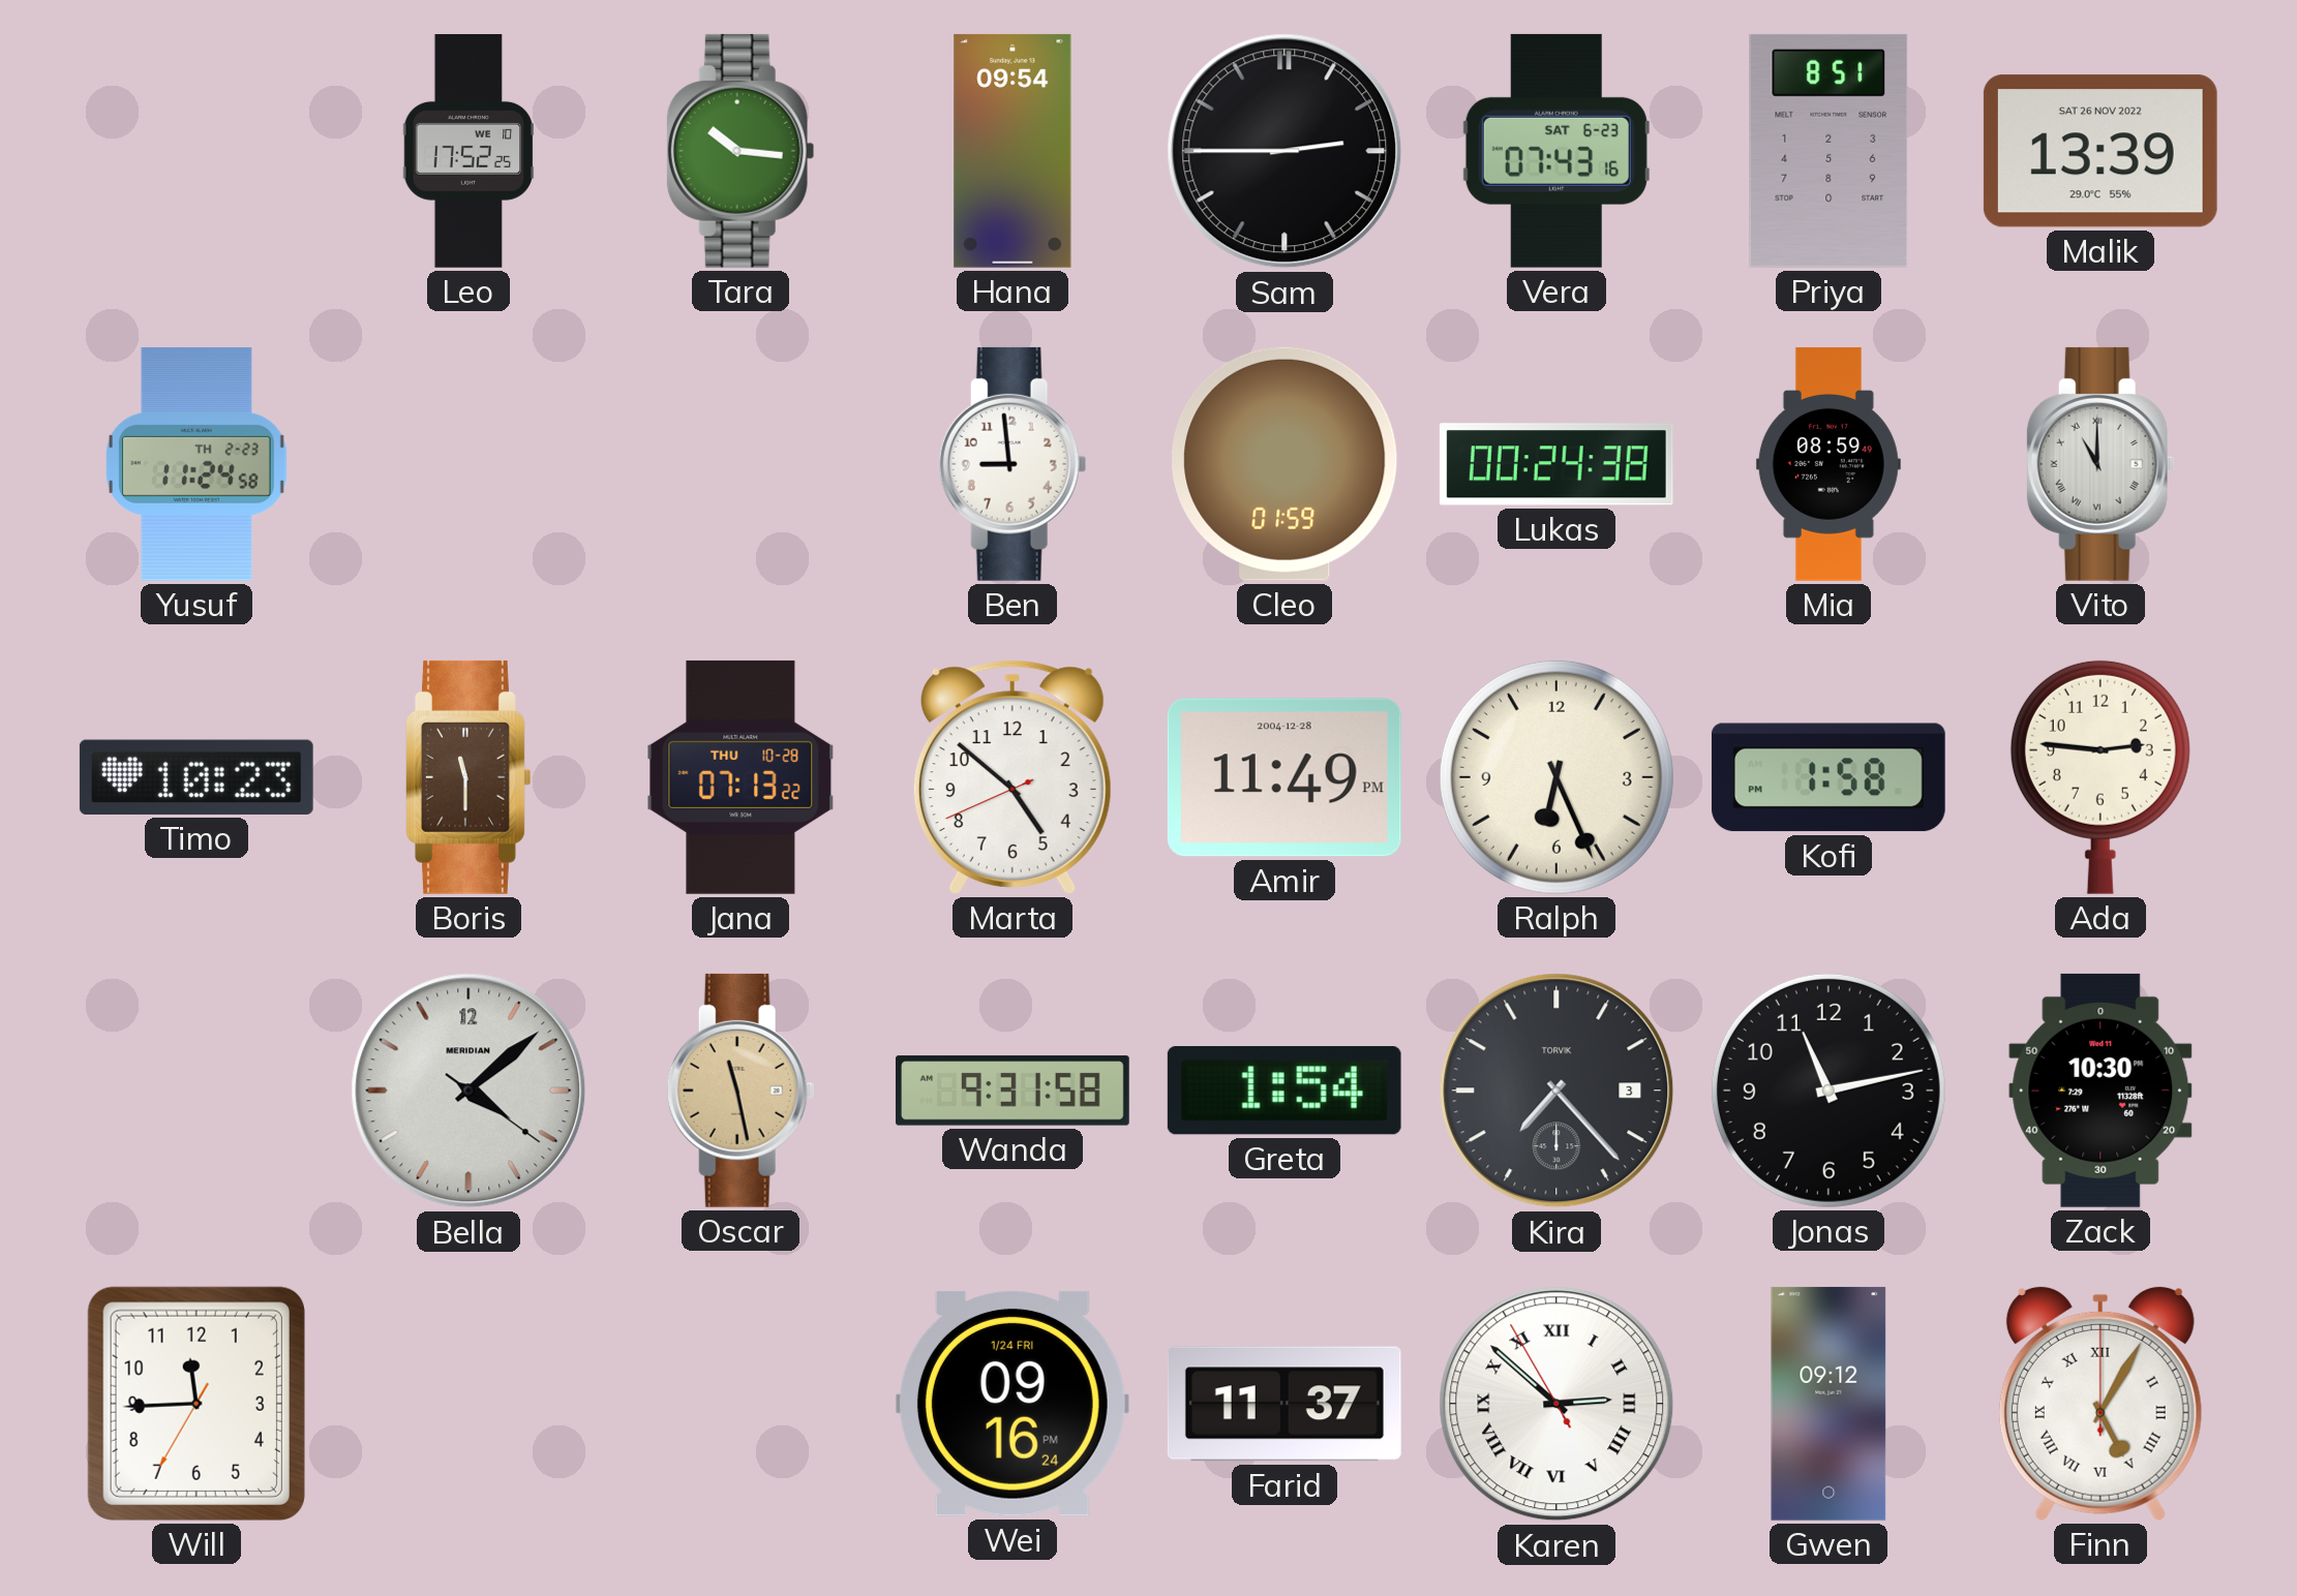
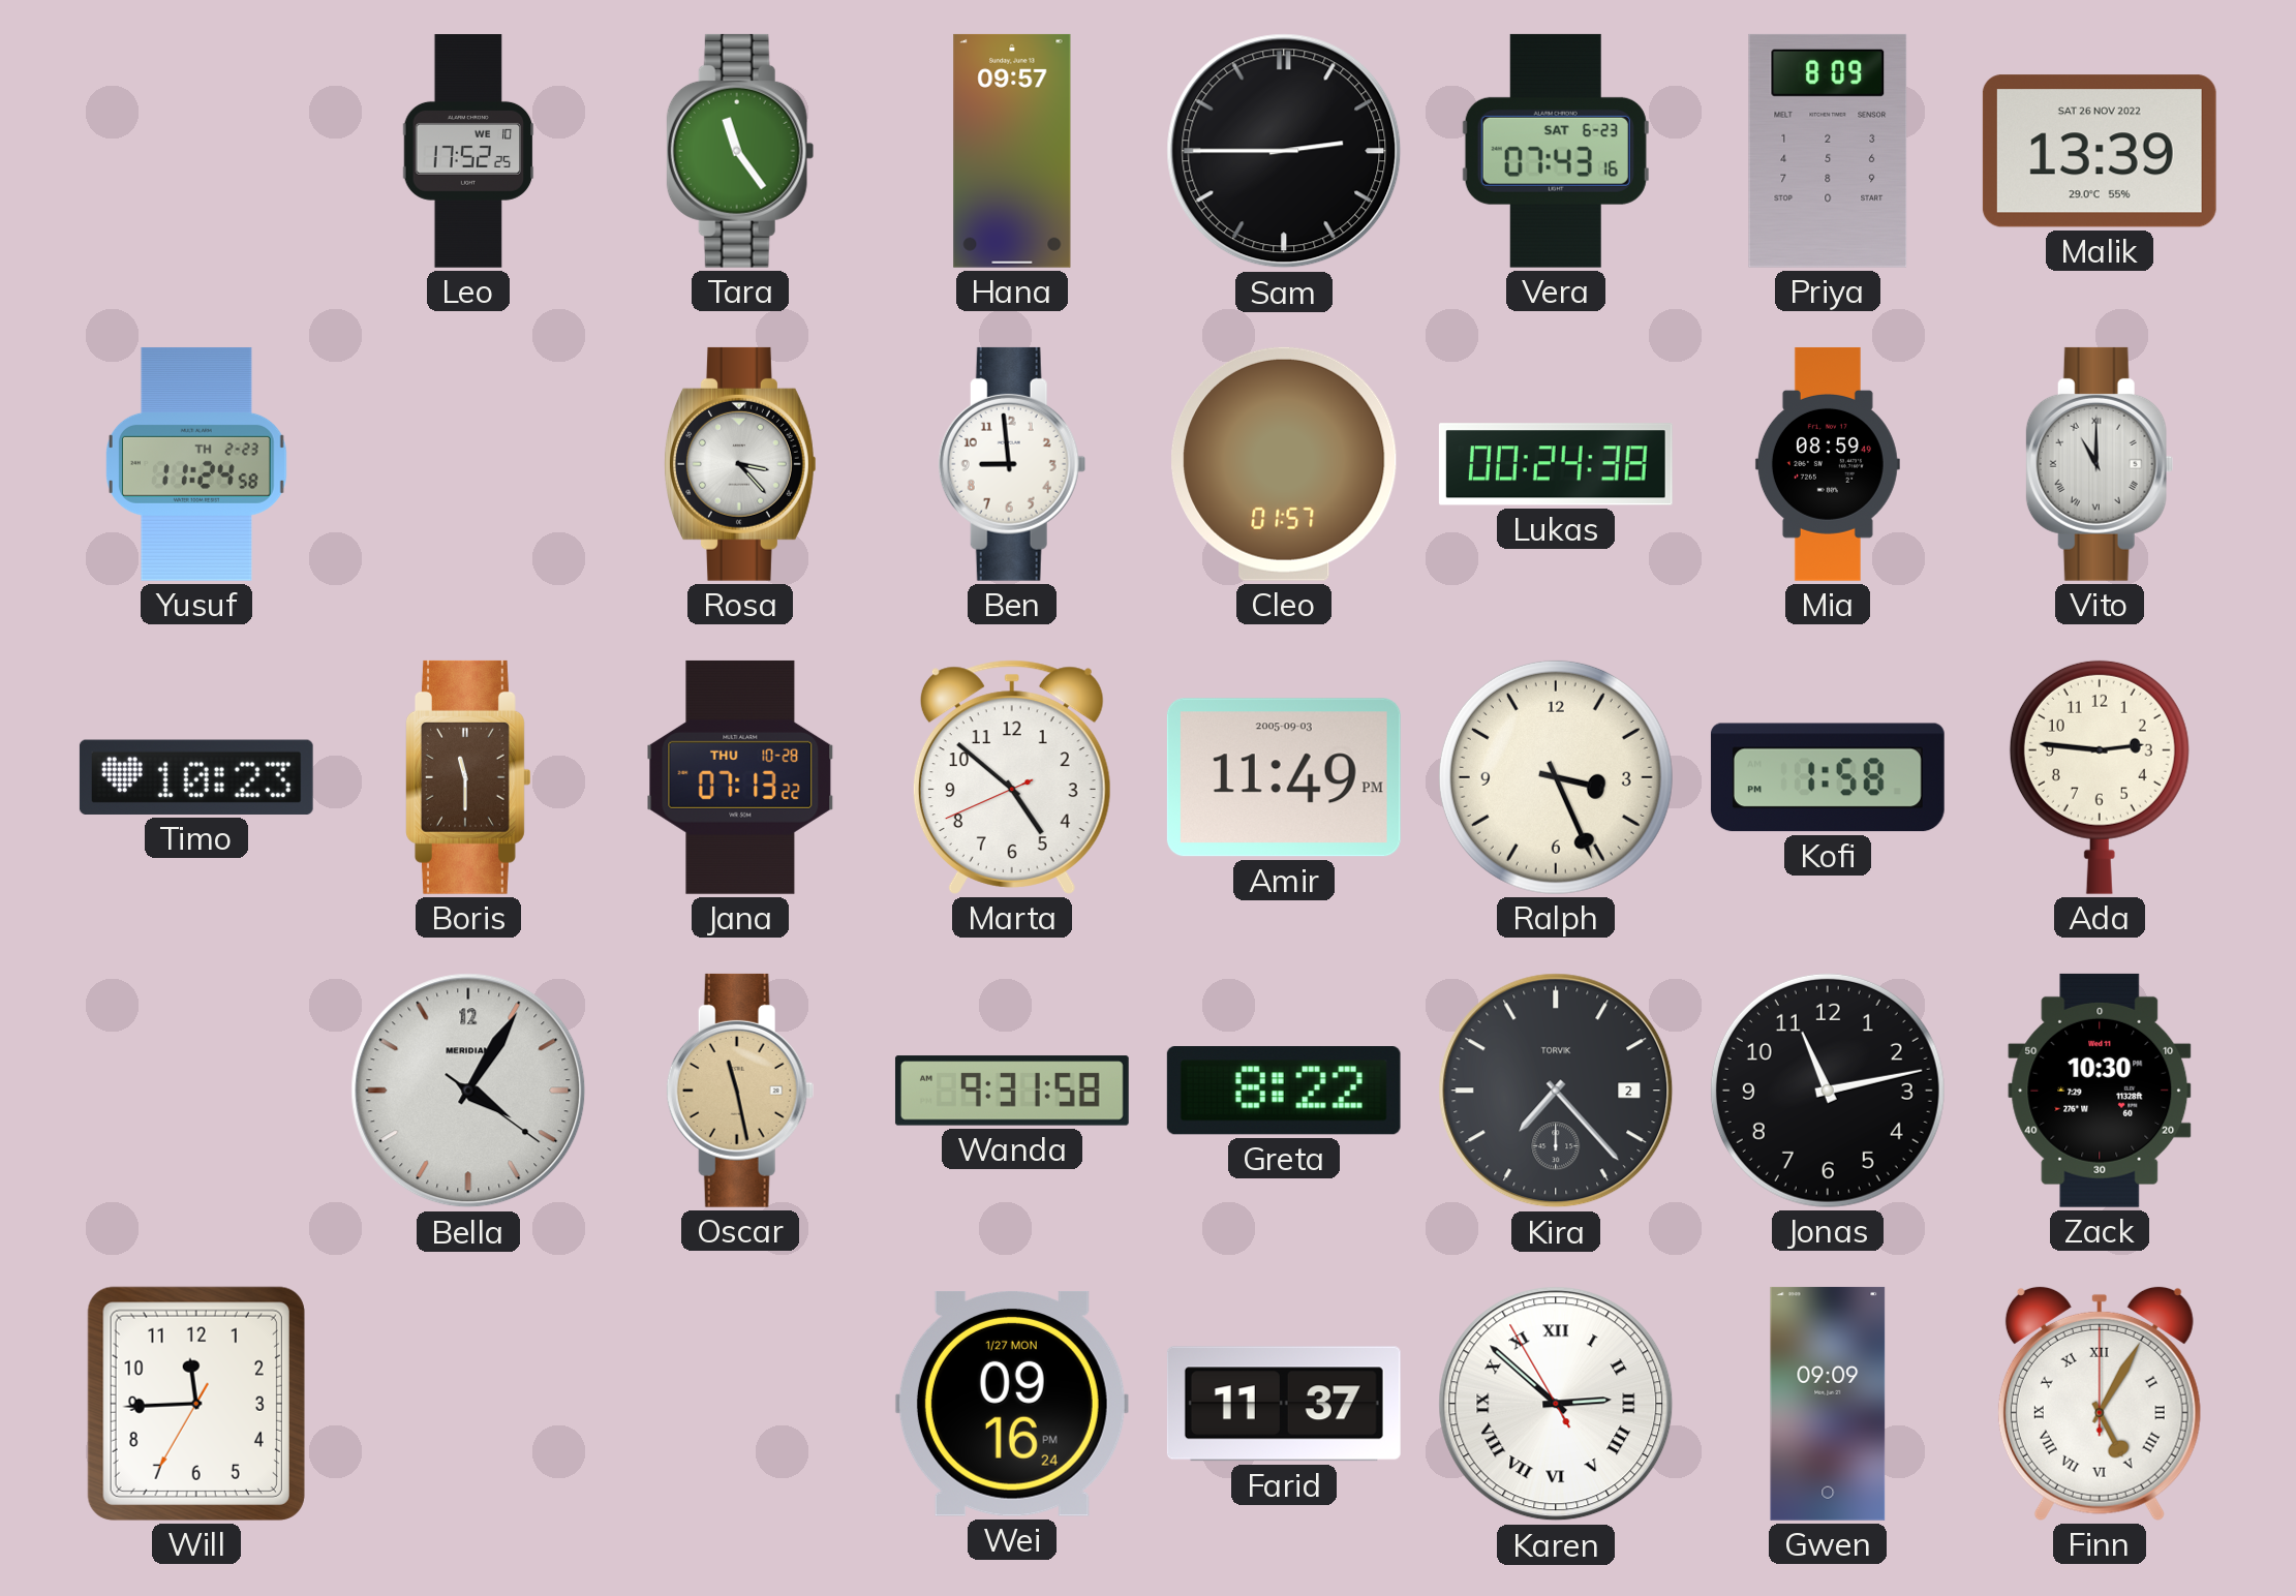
Tara: 10:16 -> 11:24
Hana: 09:54 -> 09:57
Priya: 8:51 -> 8:09
Rosa: none -> 3:23
Cleo: 01:59 -> 01:57
Amir date: 2004-12-28 -> 2005-09-03
Ralph: 6:26 -> 3:26
Bella: 4:08 -> 4:05
Greta: 1:54 -> 8:22
Kira date: 3 -> 2
Wei date: 1/24 FRI -> 1/27 MON
Gwen: 09:12 -> 09:09
